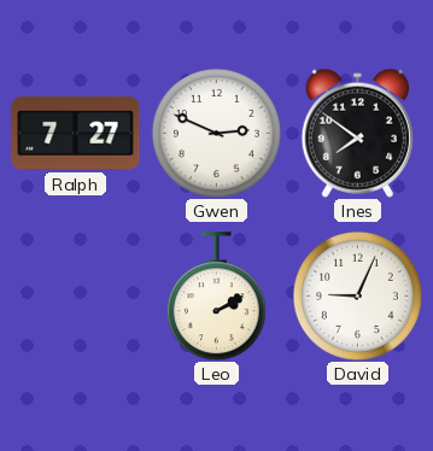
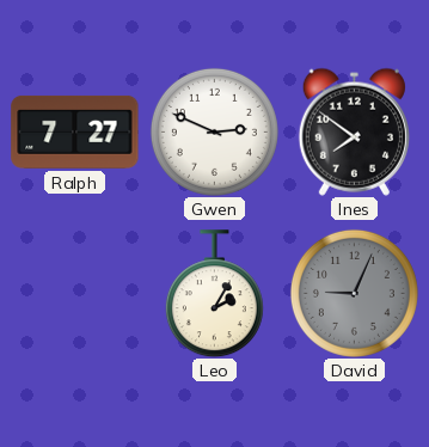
Leo: 2:10 -> 2:05
David dial: white -> grey
